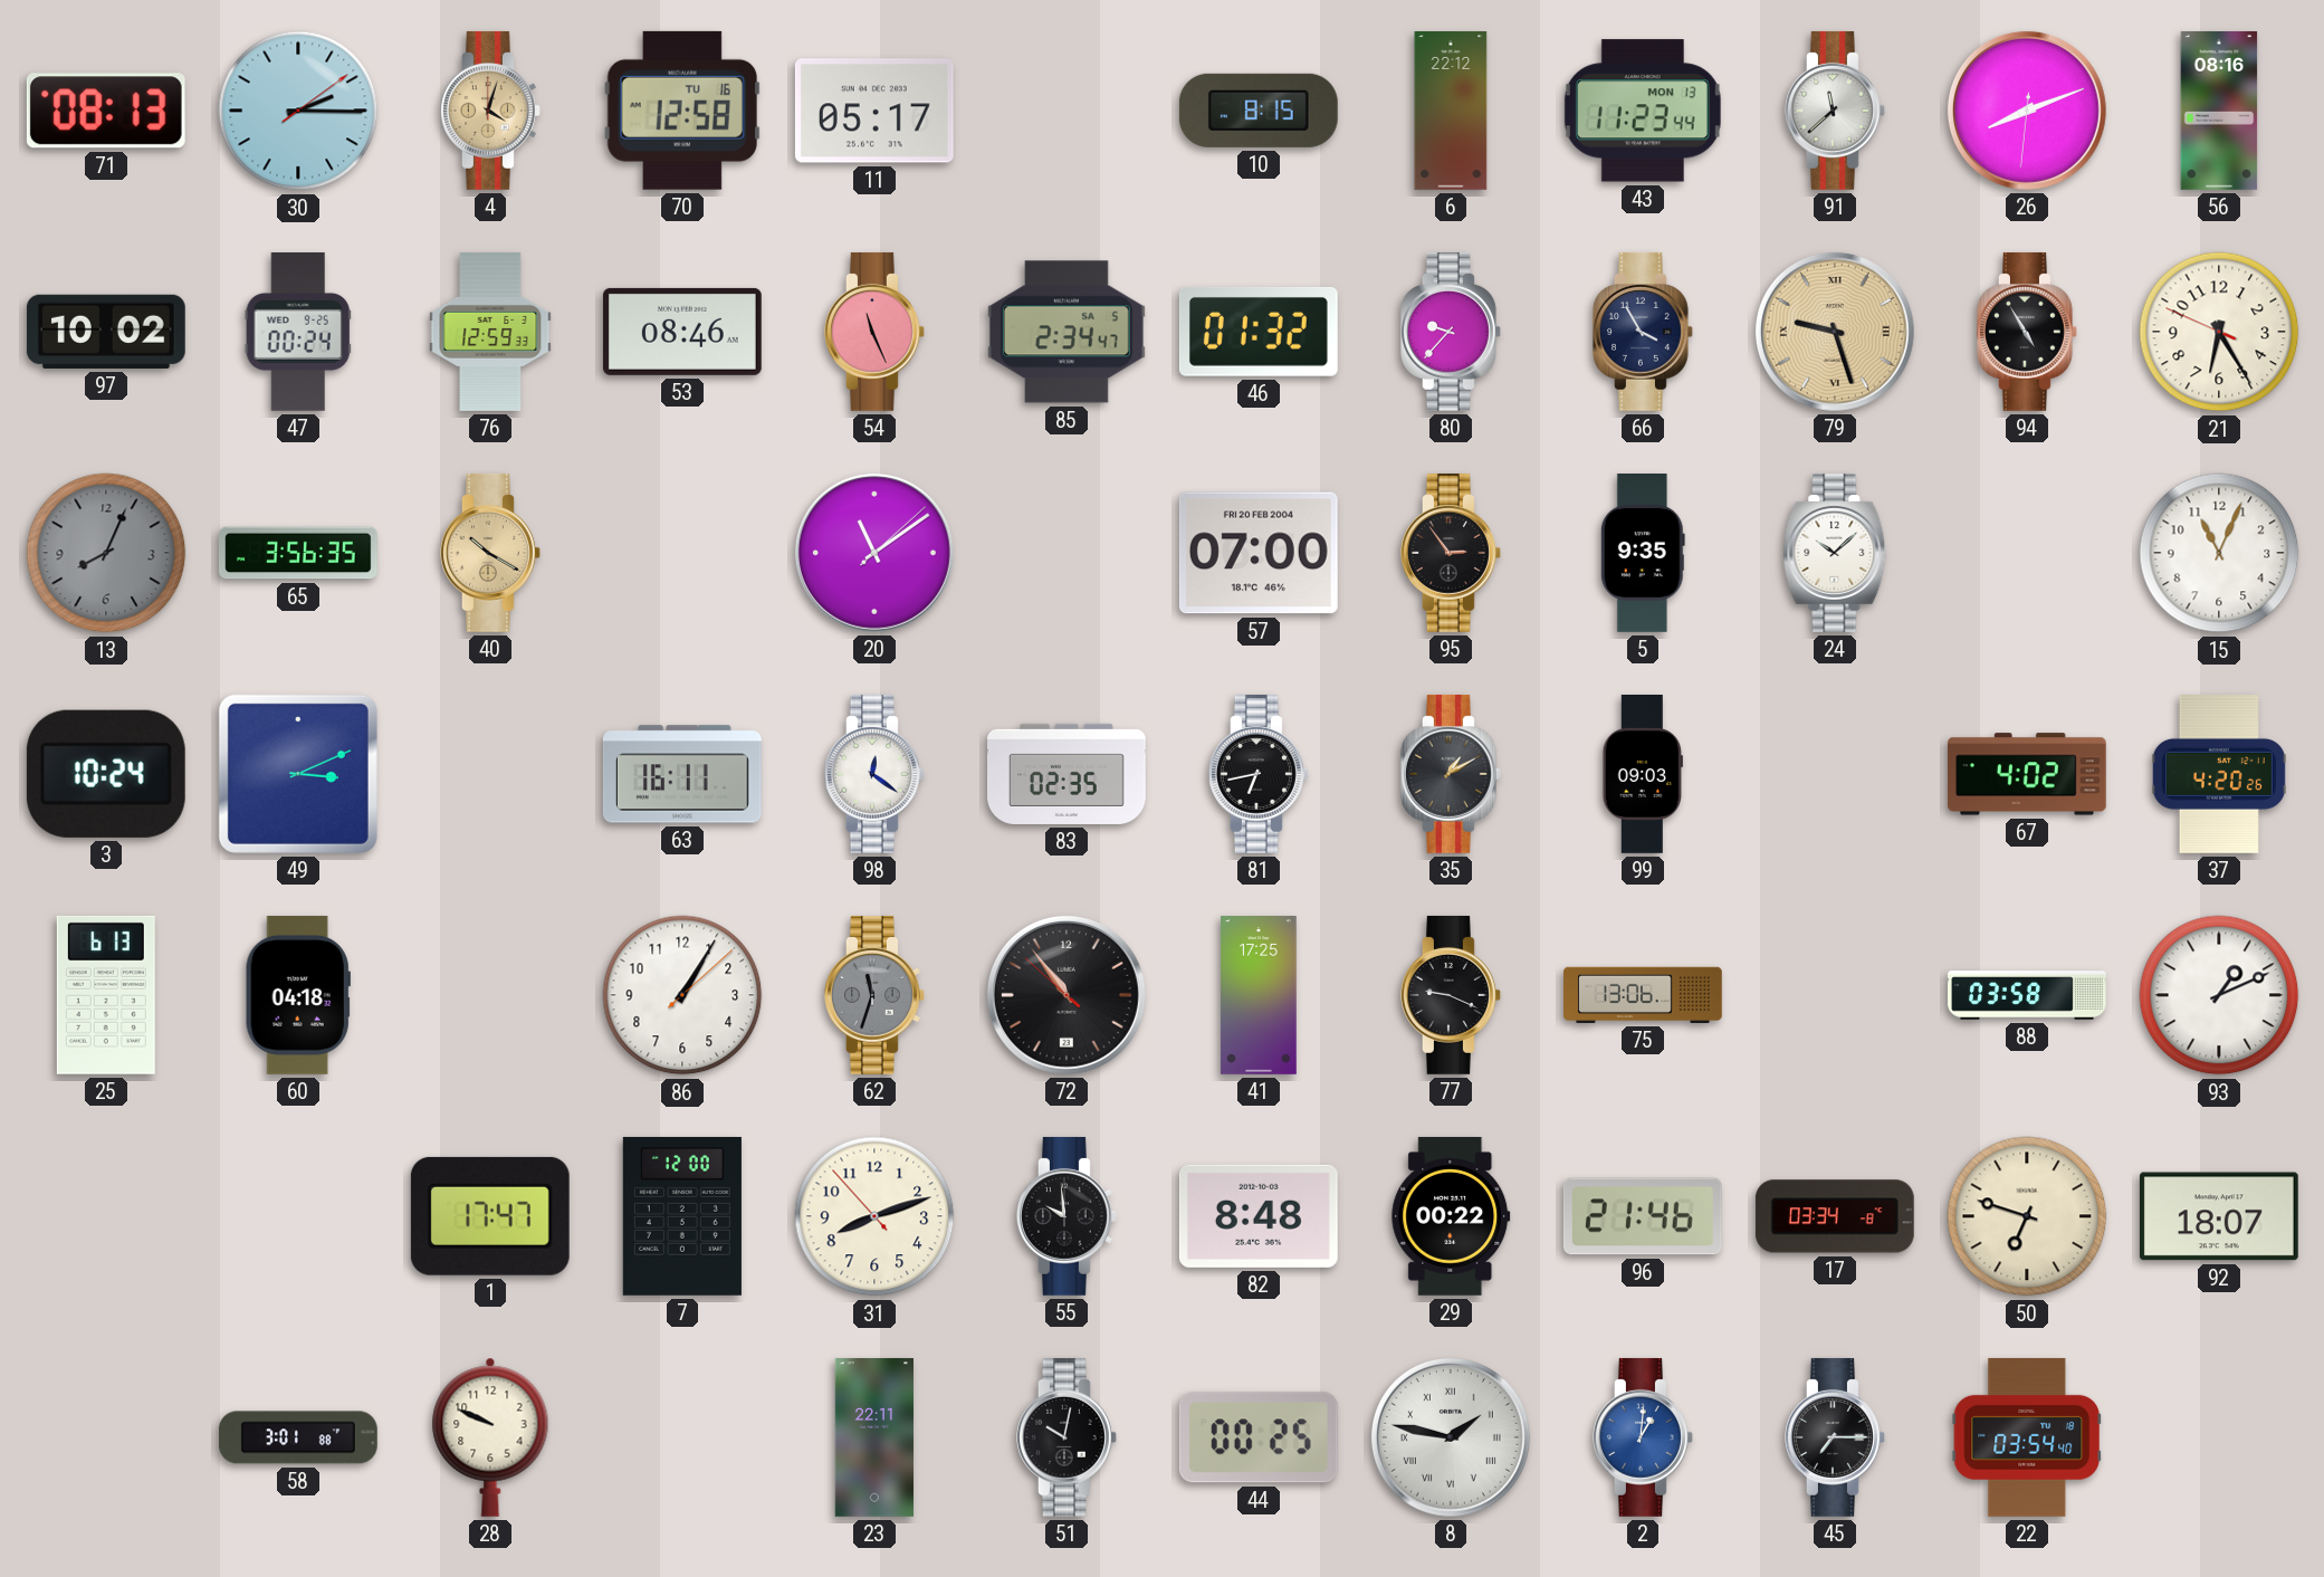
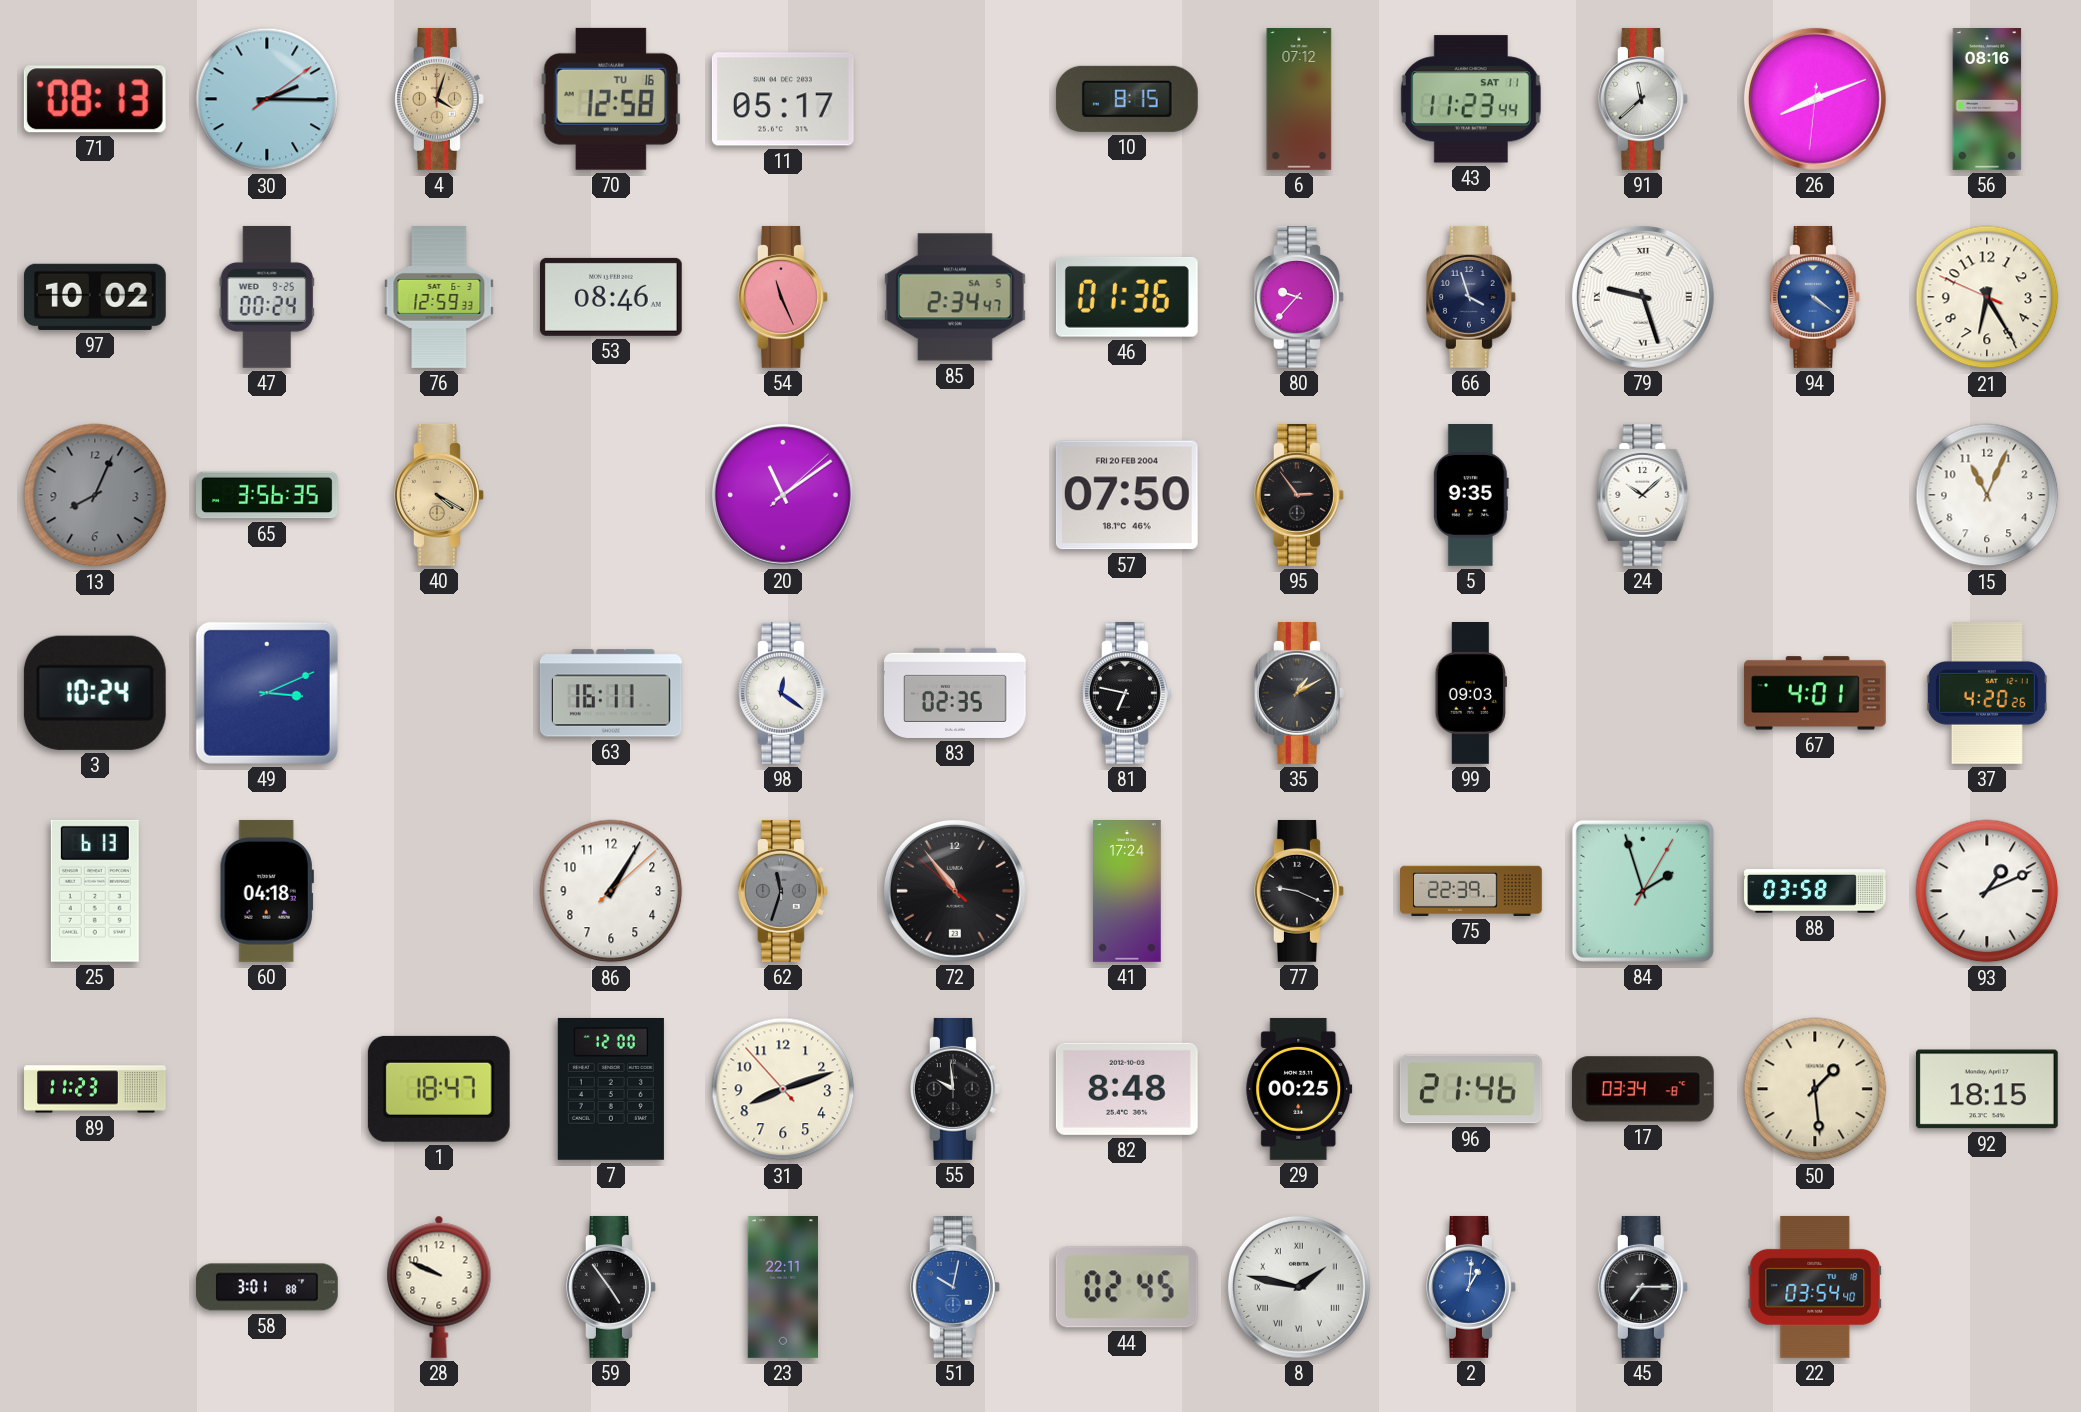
6: 22:12 -> 07:12
43 date: MON 13 -> SAT 11
46: 01:32 -> 01:36
66: 3:55 -> 3:57
79 dial: champagne -> white
94: 4:55 -> 4:21
94 dial: black -> blue
40: 10:20 -> 4:20
57: 07:00 -> 07:50
81: 6:43 -> 6:47
67: 4:02 -> 4:01
41: 17:25 -> 17:24
75: 13:06 -> 22:39
84: none -> 1:57
89: none -> 11:23
1: 17:47 -> 18:47
29: 00:22 -> 00:25
50: 6:48 -> 1:29
92: 18:07 -> 18:15
59: none -> 4:54
51 dial: black -> blue
44: 00:25 -> 02:45
